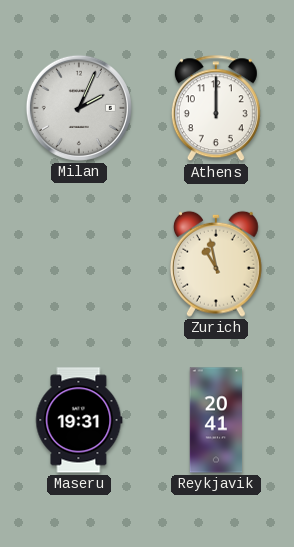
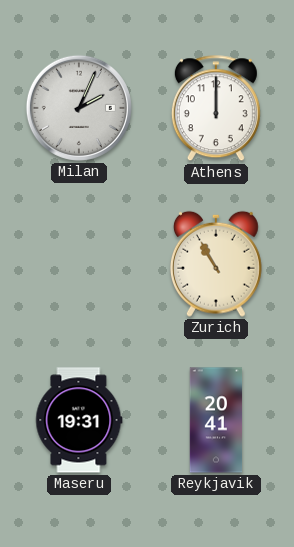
Zurich: 10:58 -> 10:55
